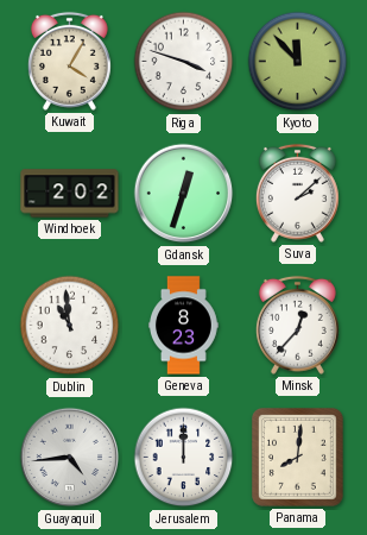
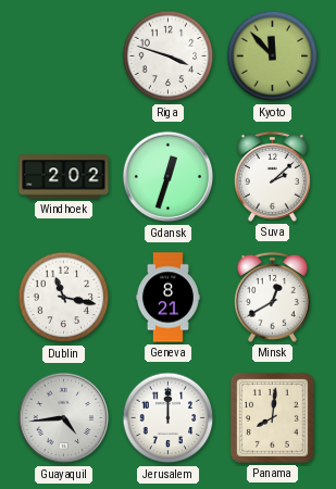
Kuwait: 4:05 -> none
Dublin: 10:59 -> 11:17
Geneva: 8:23 -> 8:21
Minsk: 12:37 -> 12:40
